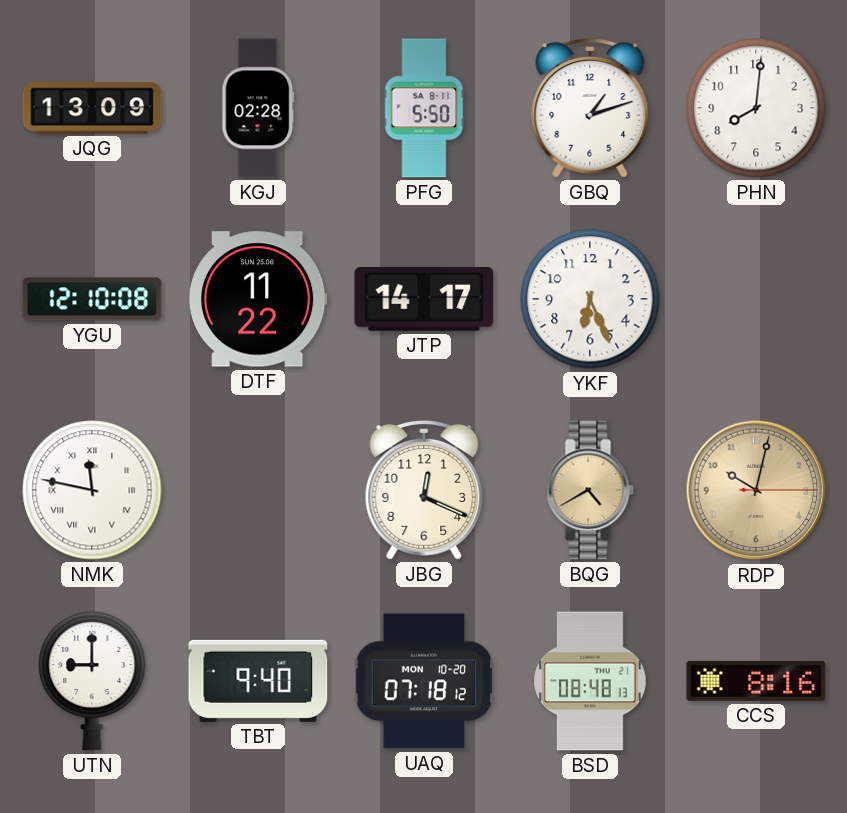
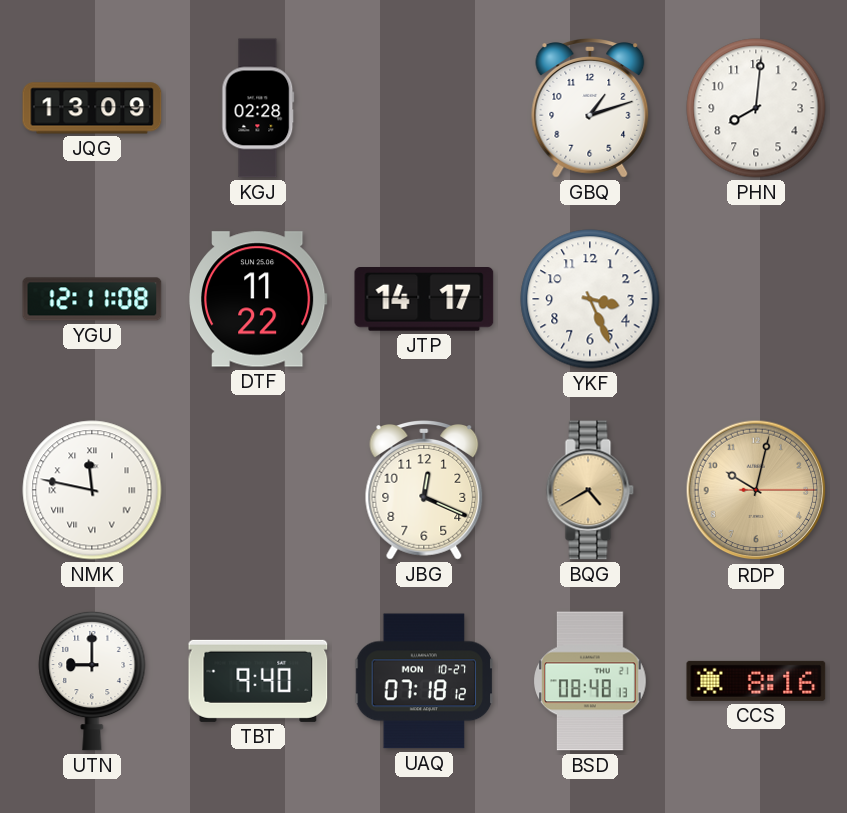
PFG: 5:50 -> none
YGU: 12:10 -> 12:11
YKF: 6:26 -> 3:26
UAQ date: MON 10-20 -> MON 10-27
